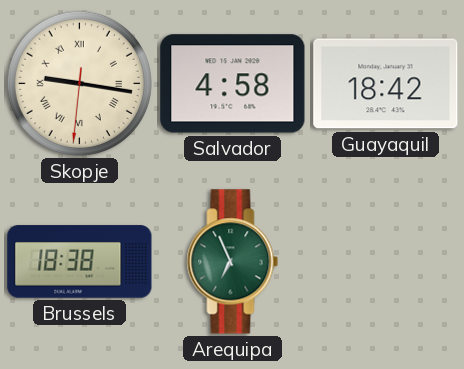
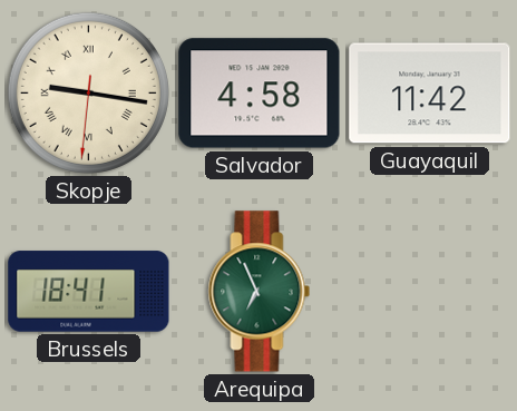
Guayaquil: 18:42 -> 11:42
Brussels: 18:38 -> 18:41
